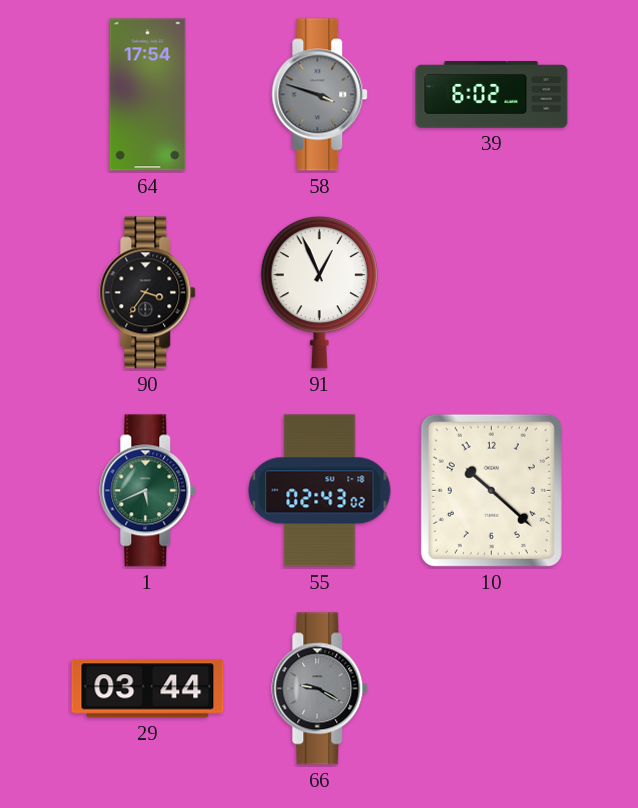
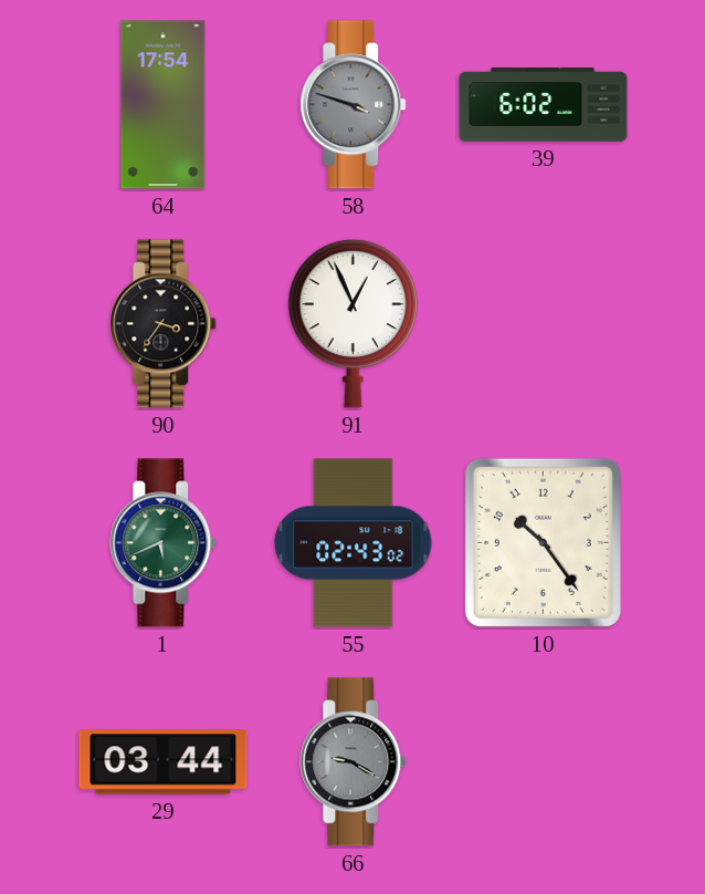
10: 10:22 -> 10:24
